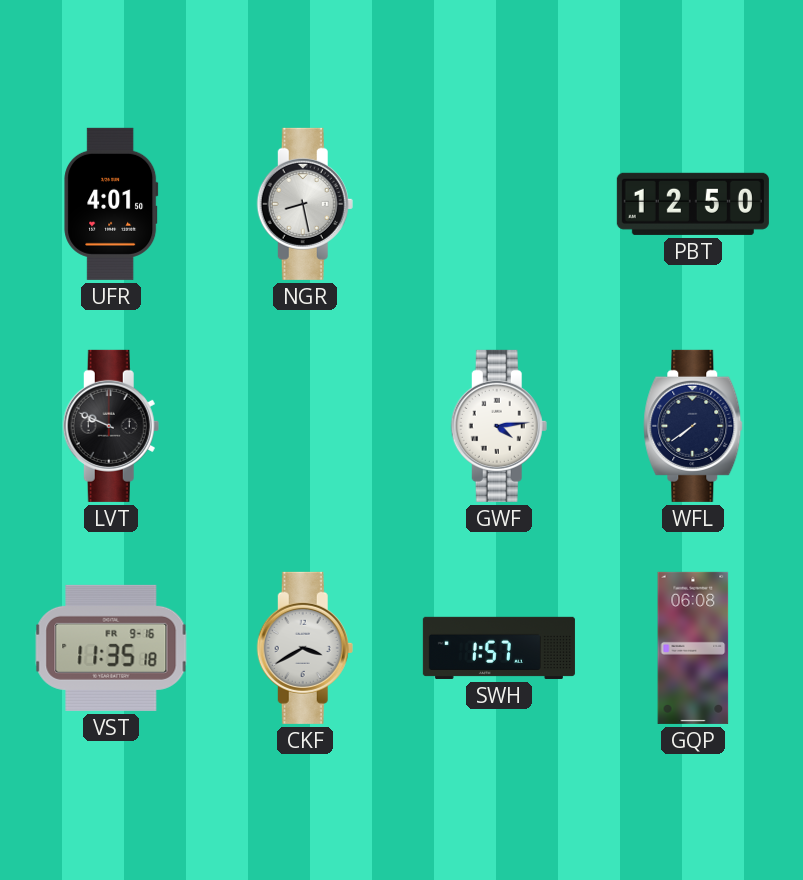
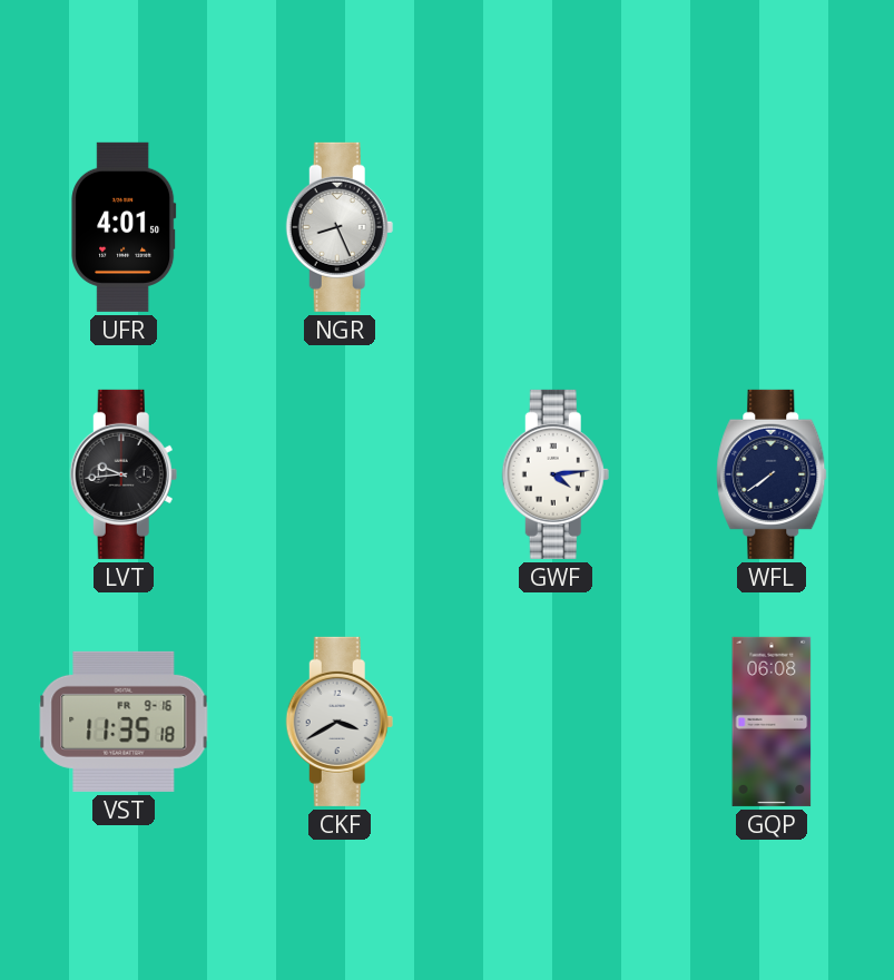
NGR: 8:28 -> 8:26
PBT: 12:50 -> none
LVT: 9:49 -> 9:44
SWH: 1:57 -> none
